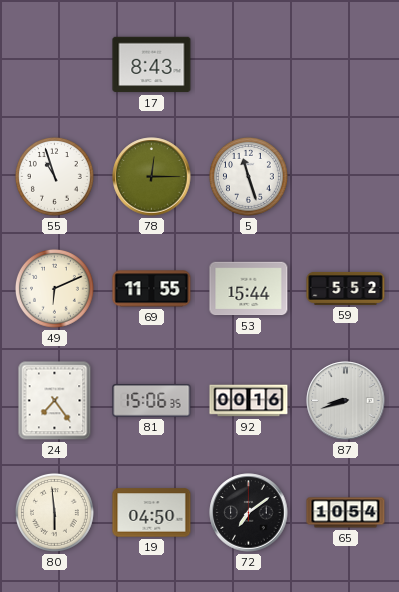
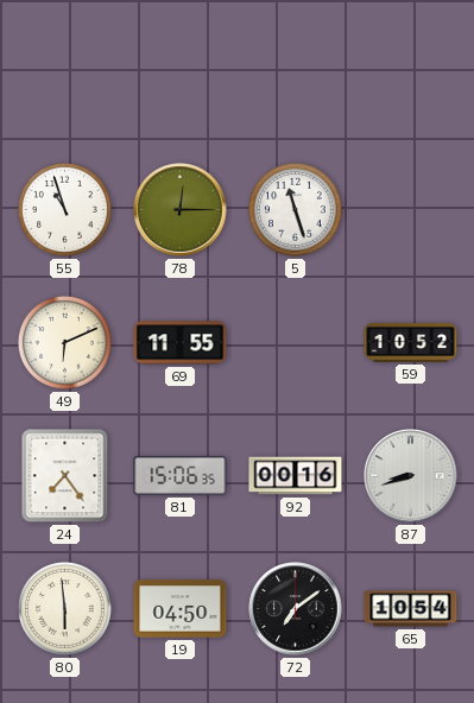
17: 8:43 -> none
53: 15:44 -> none
59: 5:52 -> 10:52
